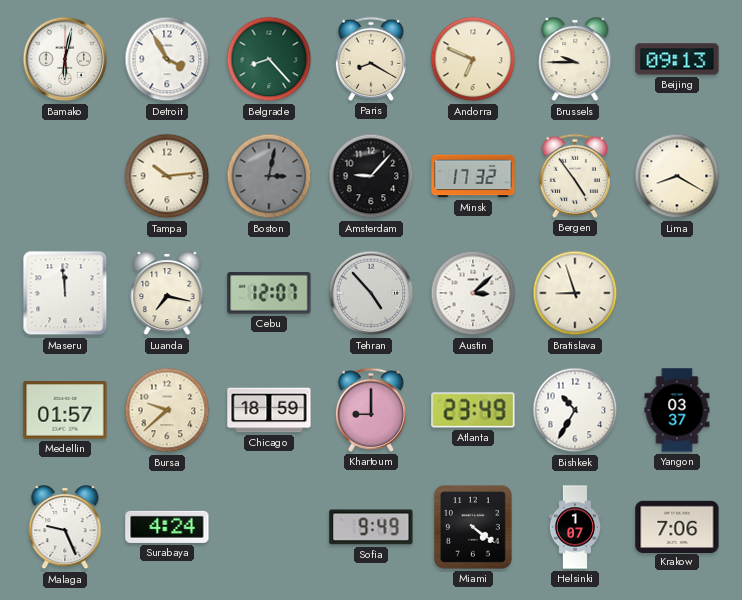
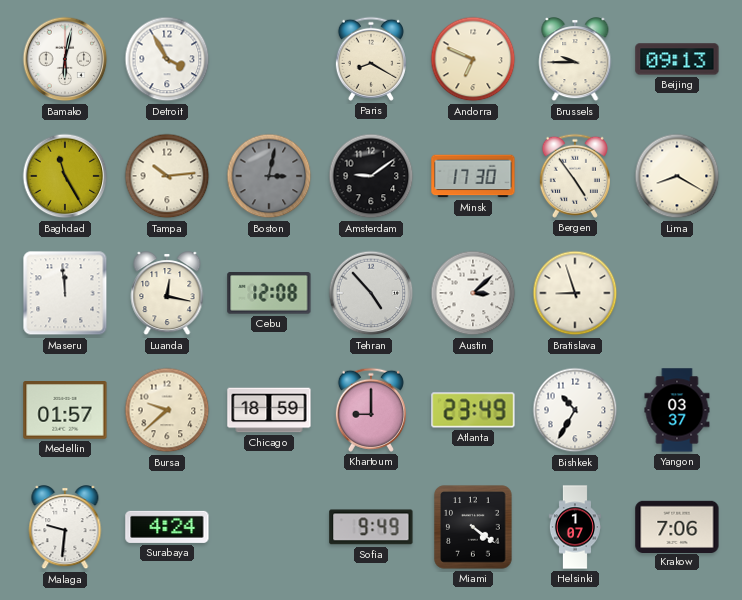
Belgrade: 8:23 -> none
Baghdad: none -> 11:25
Amsterdam: 9:07 -> 9:09
Minsk: 17:32 -> 17:30
Luanda: 7:17 -> 12:17
Cebu: 12:07 -> 12:08
Malaga: 9:26 -> 9:31
